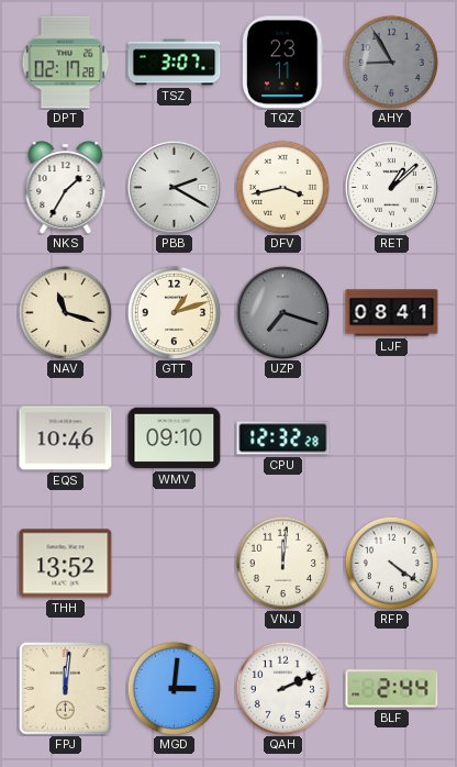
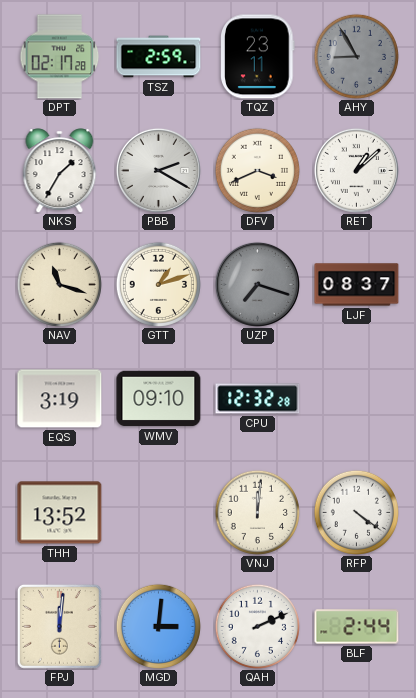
TSZ: 3:07 -> 2:59
DFV: 3:43 -> 3:41
LJF: 08:41 -> 08:37
EQS: 10:46 -> 3:19
